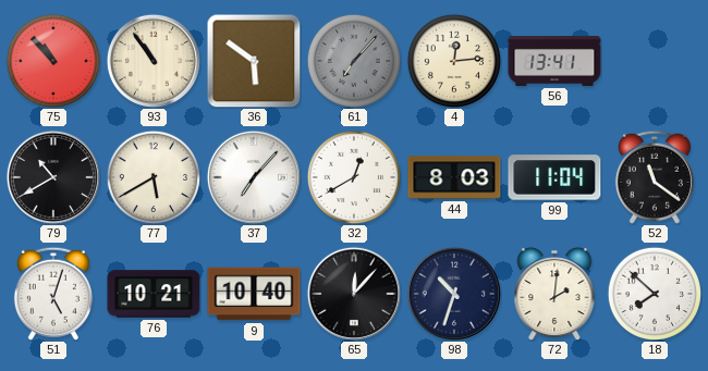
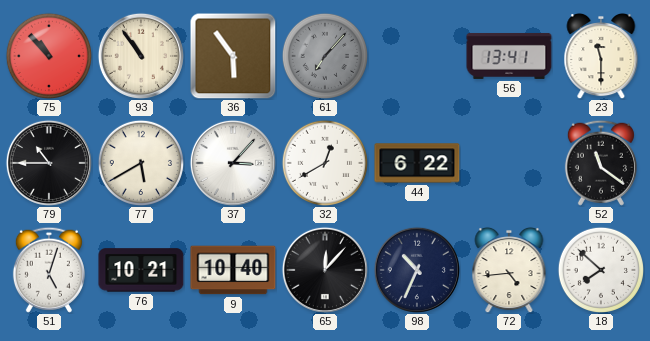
36: 5:51 -> 5:54
4: 12:14 -> none
23: none -> 11:30
79: 10:40 -> 10:45
37: 7:07 -> 3:07
44: 8:03 -> 6:22
99: 11:04 -> none
98: 10:33 -> 10:34
72: 2:01 -> 4:44
